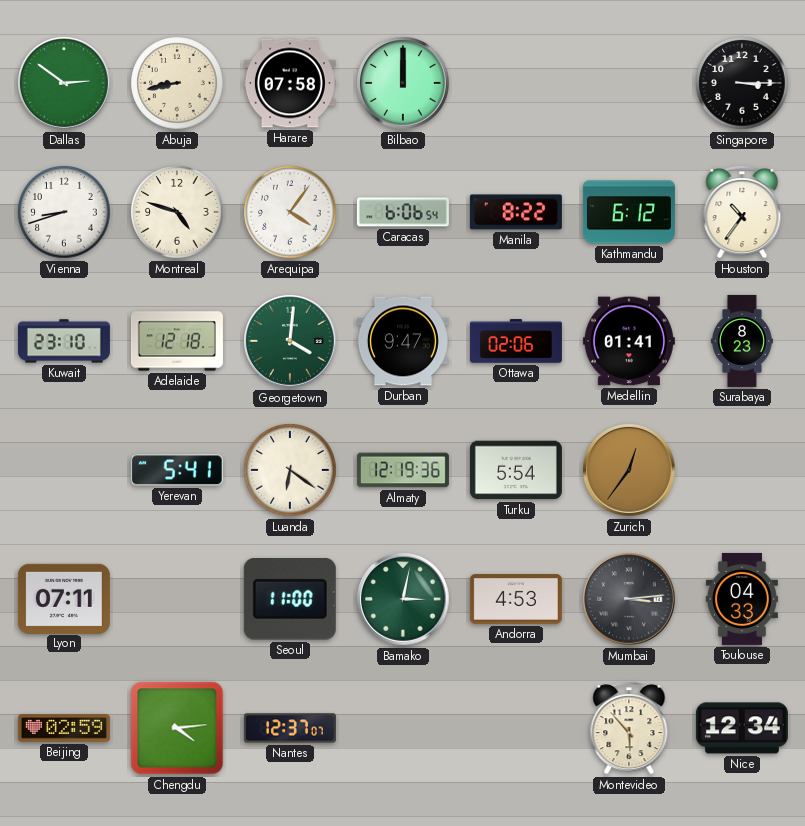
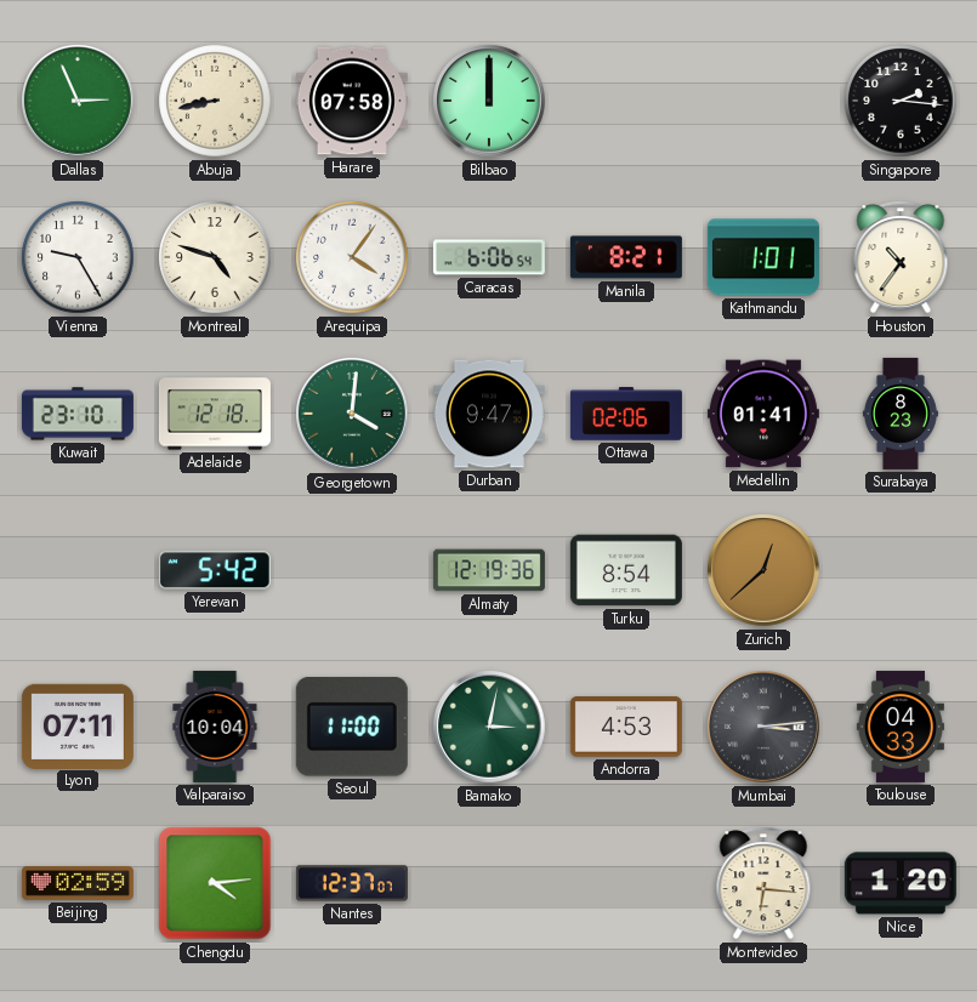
Dallas: 2:51 -> 2:56
Singapore: 3:15 -> 2:16
Vienna: 8:42 -> 9:25
Manila: 8:22 -> 8:21
Kathmandu: 6:12 -> 1:01
Yerevan: 5:41 -> 5:42
Luanda: 6:21 -> none
Turku: 5:54 -> 8:54
Zurich: 12:36 -> 12:38
Valparaiso: none -> 10:04
Montevideo: 5:53 -> 6:16
Nice: 12:34 -> 1:20
